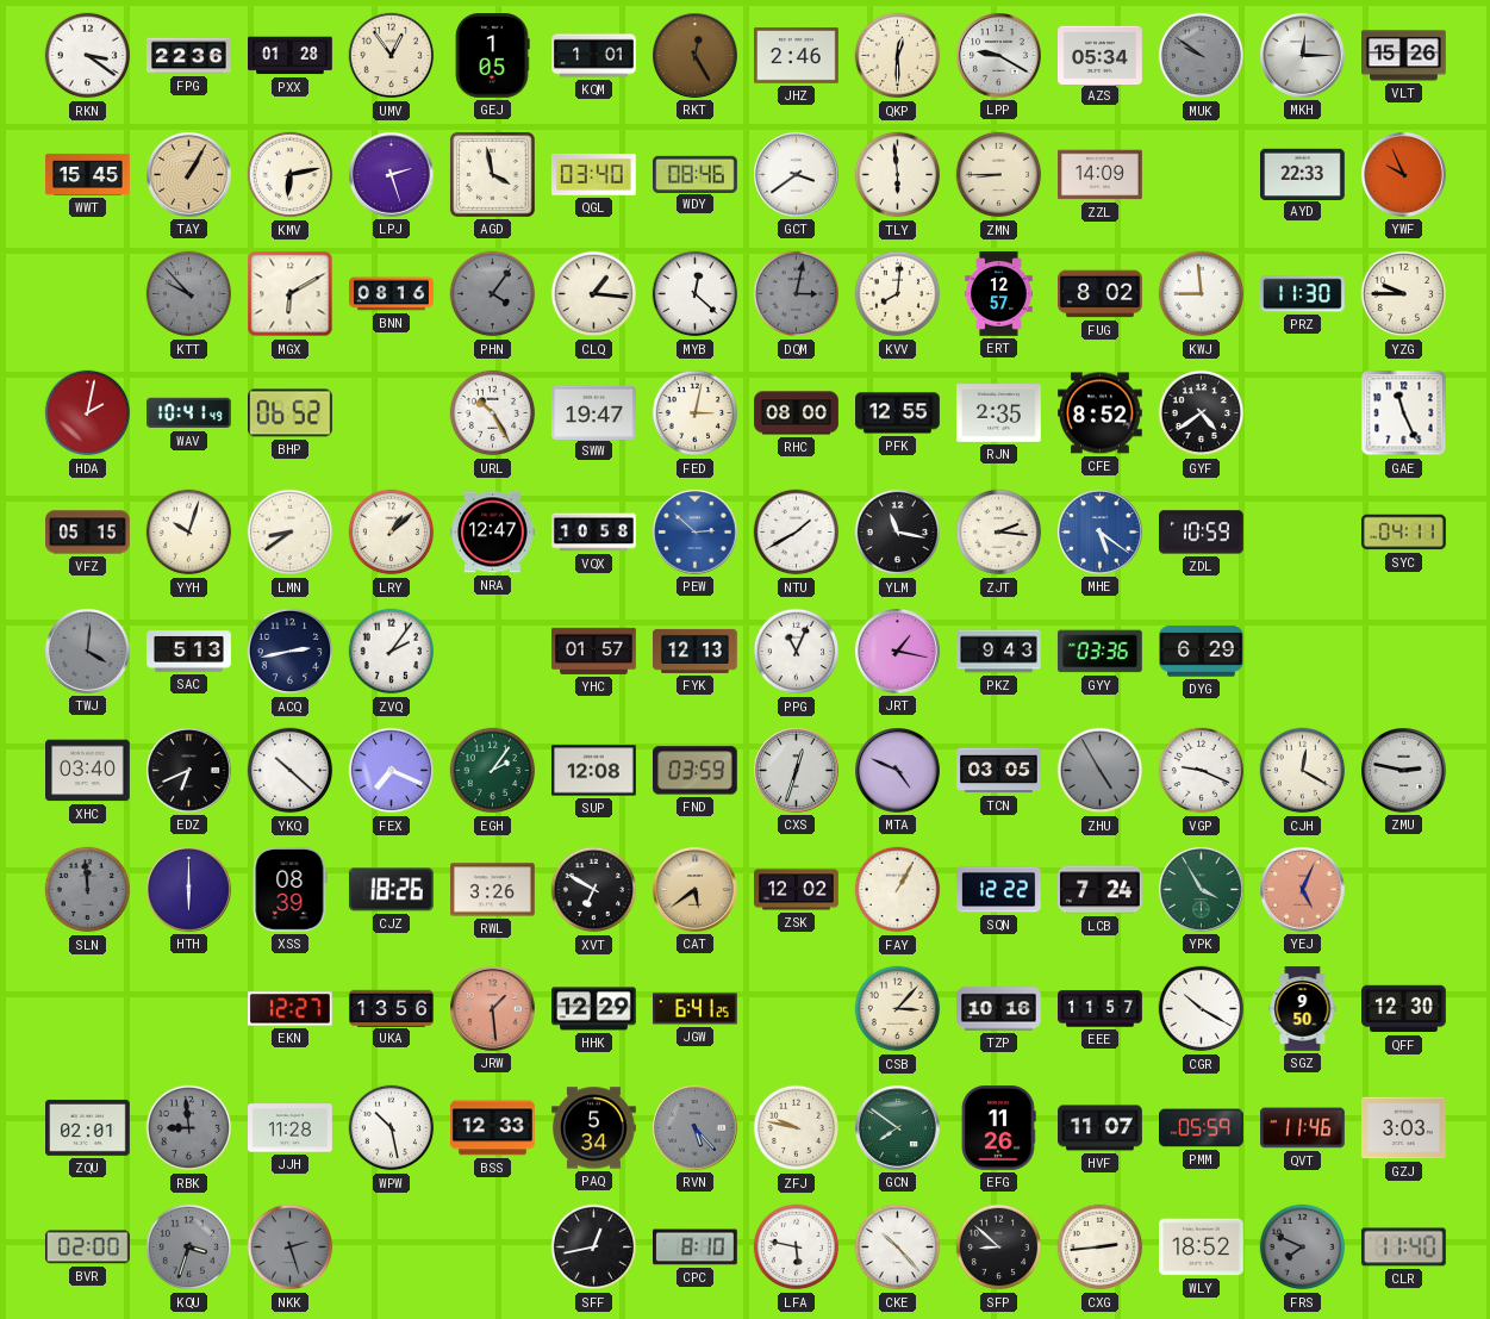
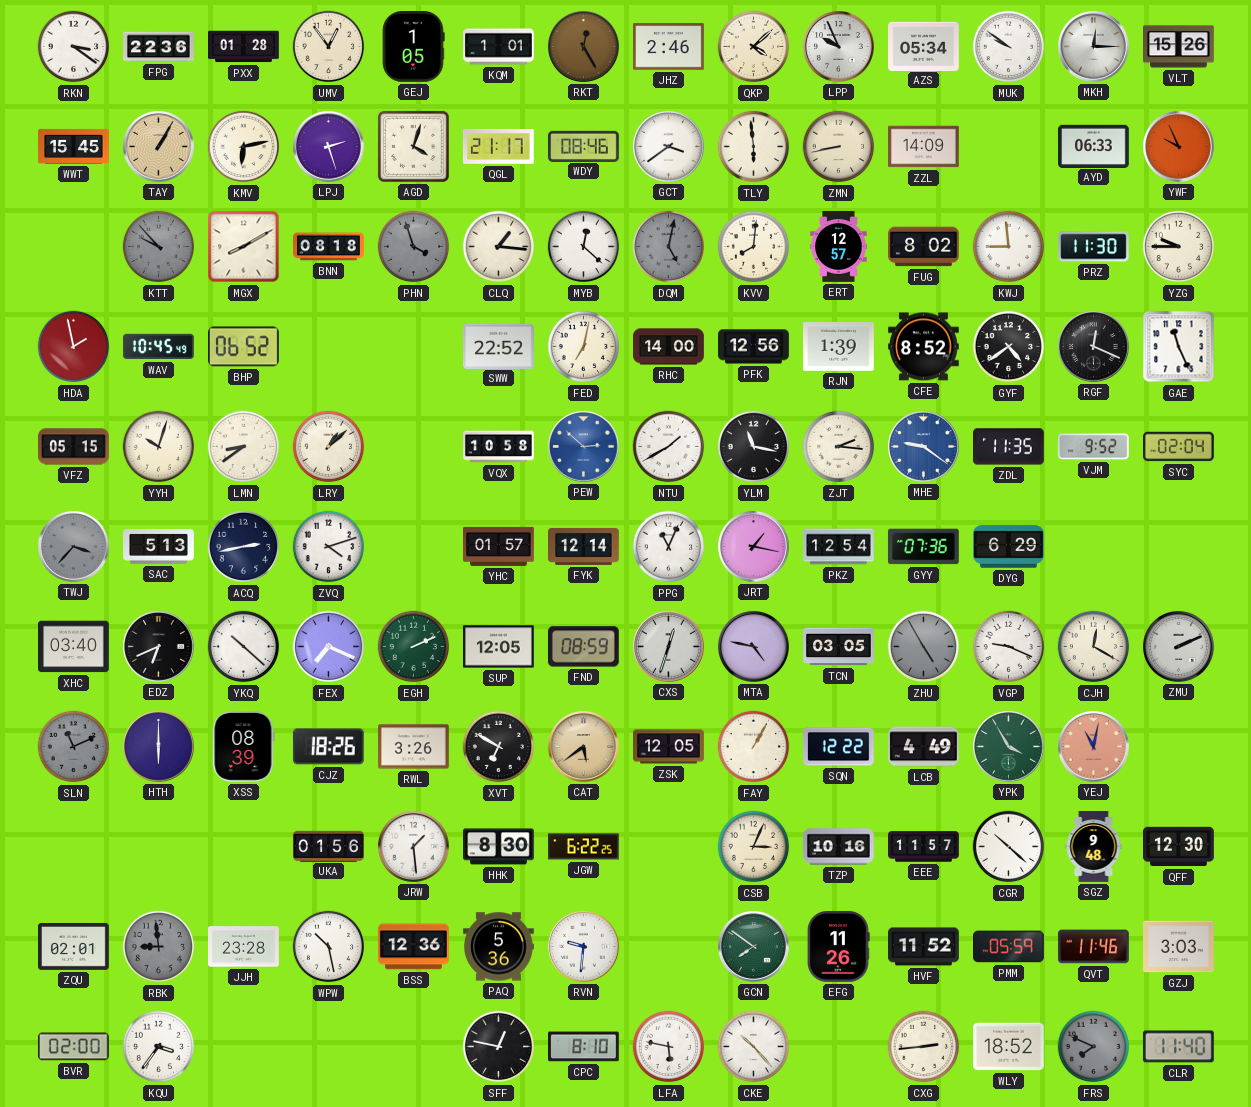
QKP: 12:30 -> 4:08
LPP: 9:20 -> 9:56
MUK dial: grey -> white
AGD: 3:58 -> 4:03
QGL: 03:40 -> 21:17
ZMN: 8:45 -> 8:43
AYD: 22:33 -> 06:33
MGX: 6:10 -> 8:10
BNN: 08:16 -> 08:18
PHN: 4:06 -> 3:57
DQM: 3:02 -> 5:02
HDA: 2:02 -> 1:58
WAV: 10:41 -> 10:45
URL: 10:25 -> none
SWW: 19:47 -> 22:52
FED: 3:02 -> 7:02
RHC: 08:00 -> 14:00
PFK: 12:55 -> 12:56
RJN: 2:35 -> 1:39
RGF: none -> 12:19
NRA: 12:47 -> none
MHE: 5:21 -> 9:21
ZDL: 10:59 -> 11:35
VJM: none -> 9:52
SYC: 04:11 -> 02:04
TWJ: 4:01 -> 3:37
ZVQ: 2:06 -> 4:12
FYK: 12:13 -> 12:14
PKZ: 9:43 -> 12:54
GYY: 03:36 -> 07:36
EGH: 2:06 -> 2:11
SUP: 12:08 -> 12:05
FND: 03:59 -> 08:59
MTA: 4:49 -> 4:47
ZMU: 2:47 -> 2:11
SLN: 11:59 -> 11:11
ZSK: 12:02 -> 12:05
LCB: 7:24 -> 4:49
YEJ: 5:04 -> 11:02
EKN: 12:27 -> none
UKA: 13:56 -> 01:56
JRW dial: salmon -> white
HHK: 12:29 -> 8:30
JGW: 6:41 -> 6:22
CSB: 3:07 -> 3:04
CGR: 10:20 -> 10:22
SGZ: 9:50 -> 9:48
JJH: 11:28 -> 23:28
BSS: 12:33 -> 12:36
PAQ: 5:34 -> 5:36
RVN: 5:23 -> 9:31
RVN dial: grey -> white
ZFJ: 9:47 -> none
HVF: 11:07 -> 11:52
KQU: 3:33 -> 3:36
KQU dial: grey -> white
NKK: 2:27 -> none
SFF: 12:43 -> 12:47
SFP: 8:52 -> none
